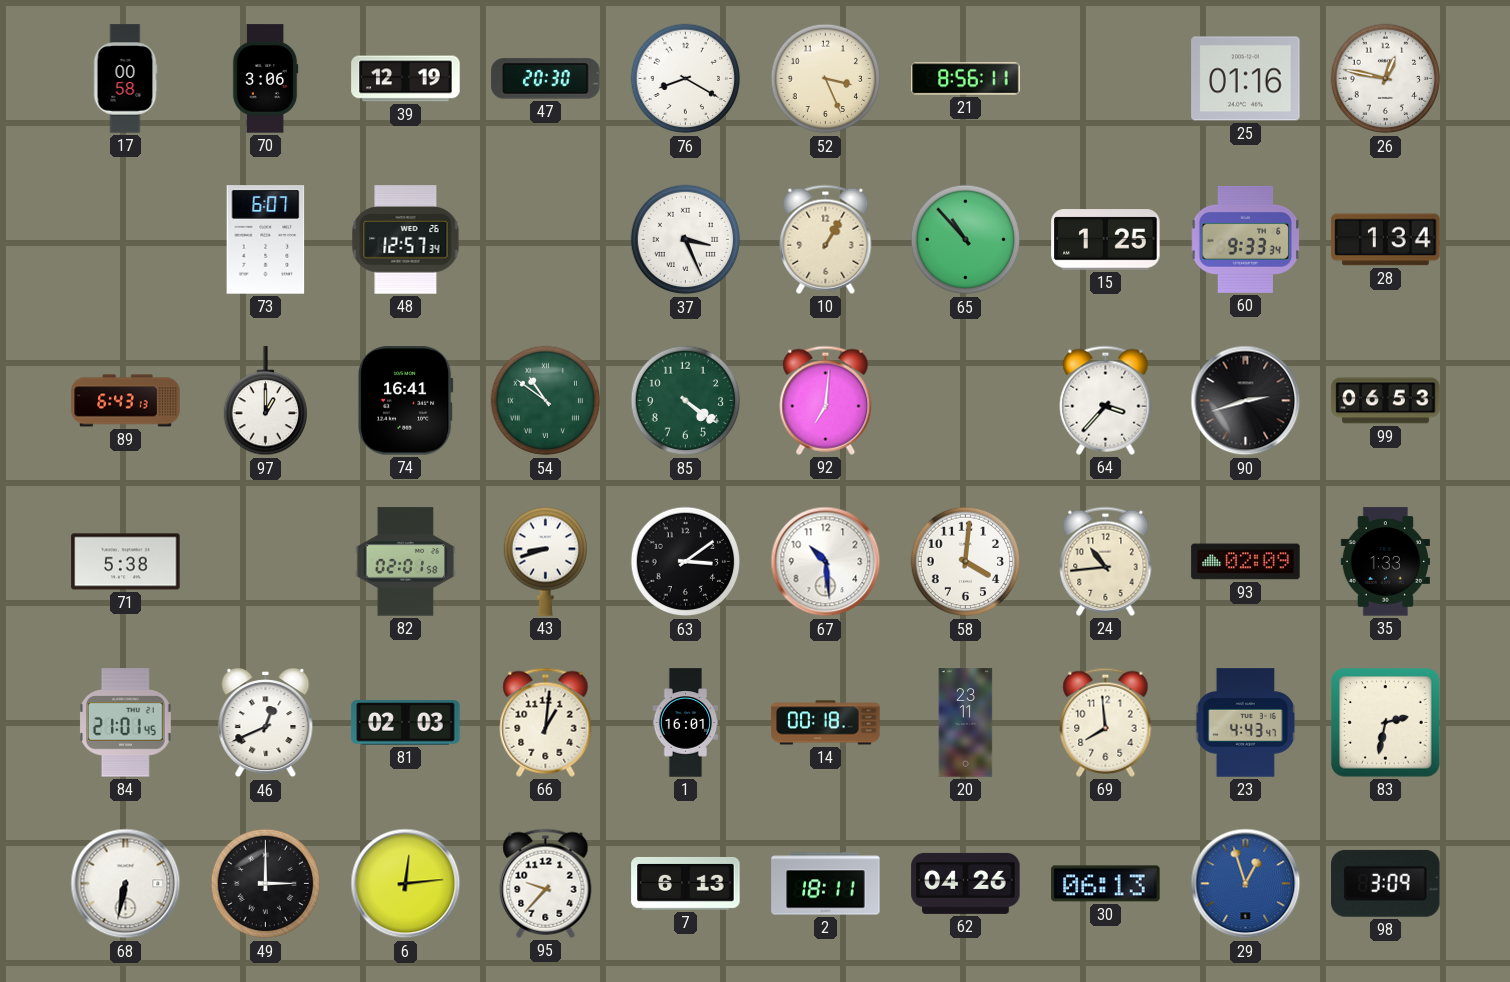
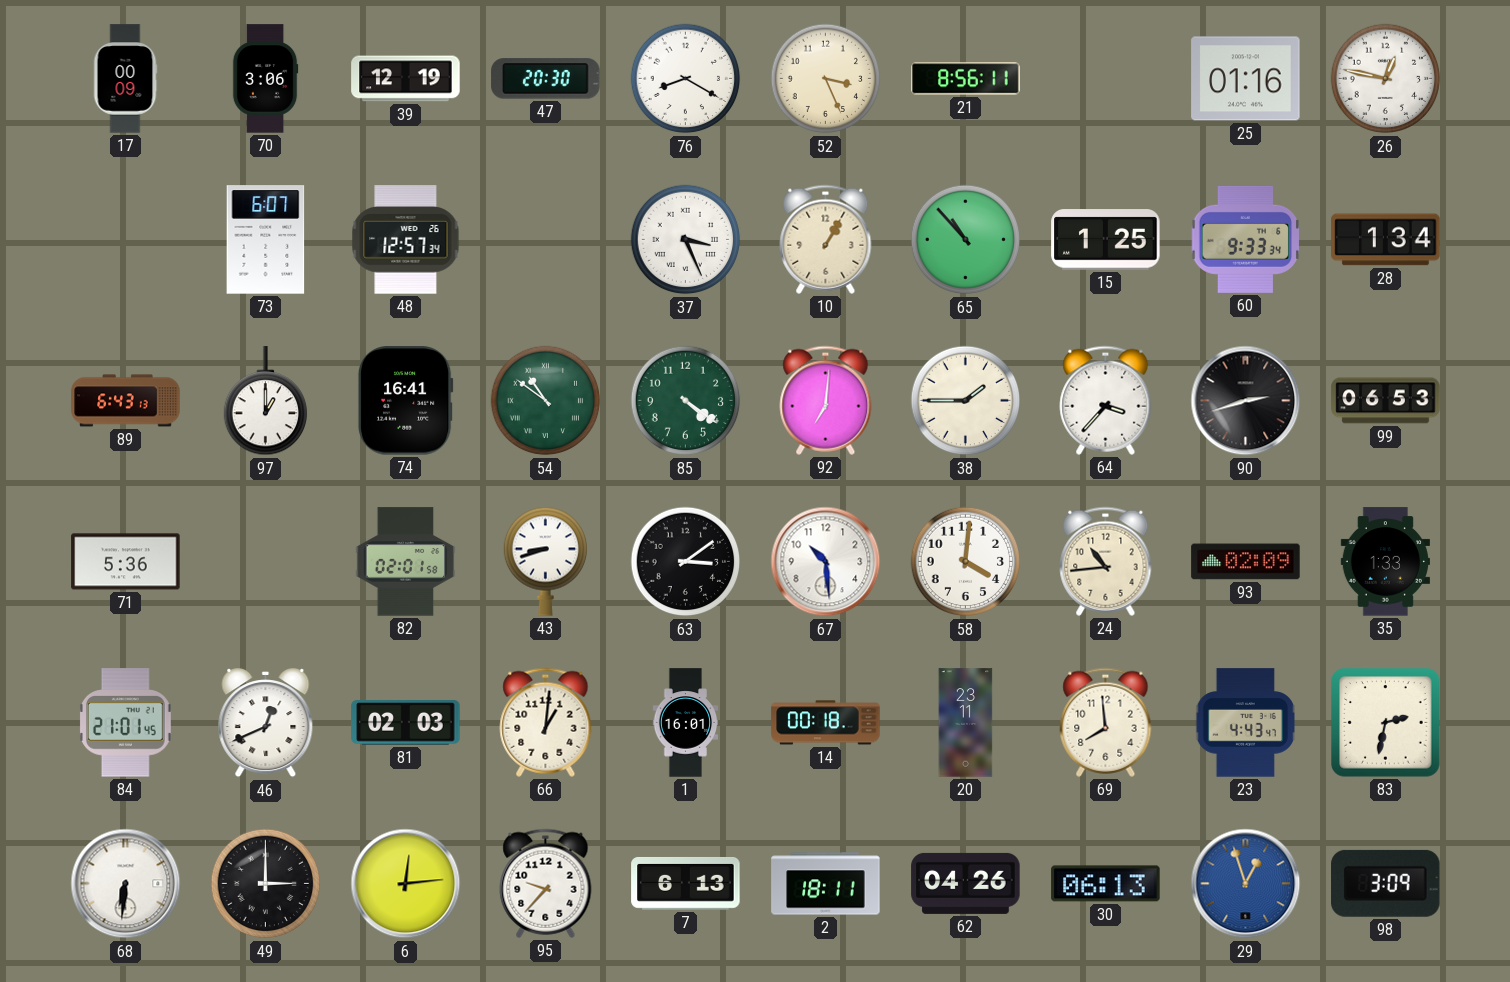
17: 00:58 -> 00:09
38: none -> 1:45
71: 5:38 -> 5:36
68: 6:32 -> 6:31
